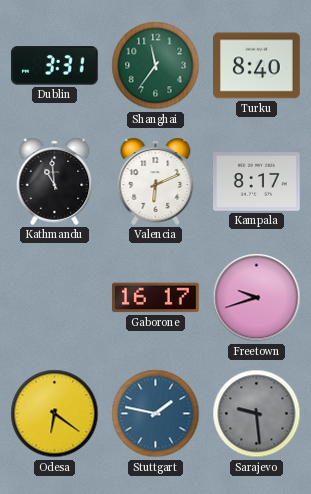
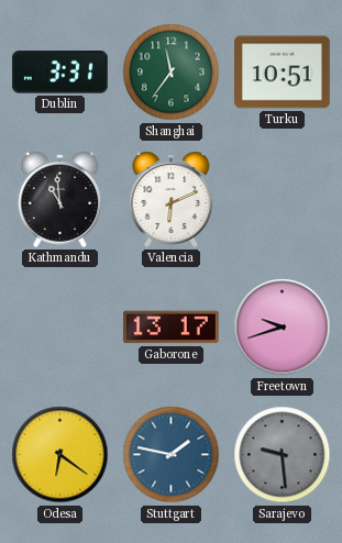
Turku: 8:40 -> 10:51
Kampala: 8:17 -> none
Gaborone: 16:17 -> 13:17
